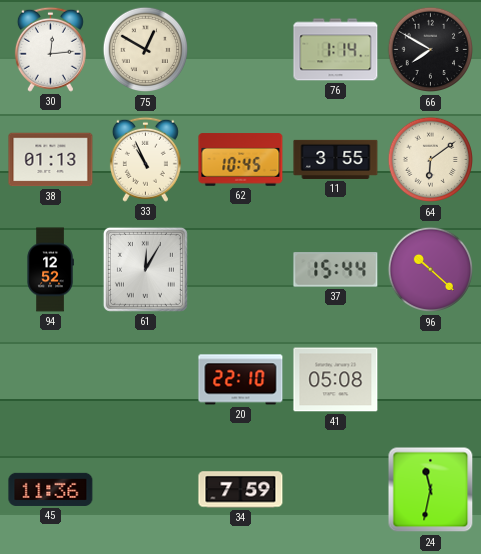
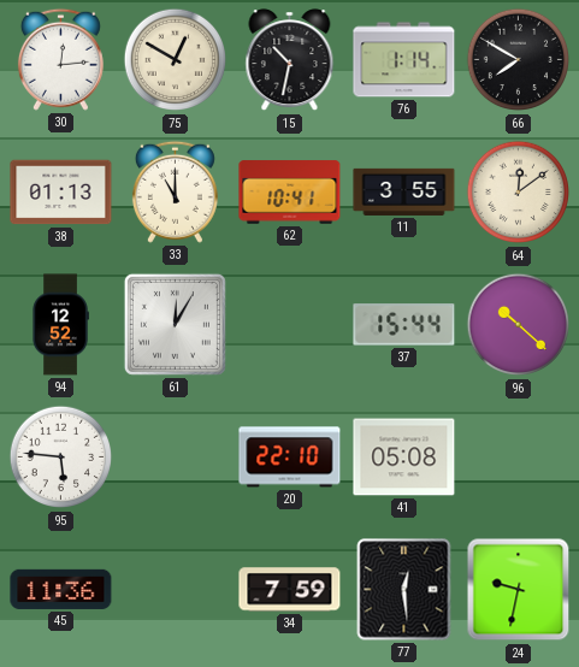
15: none -> 10:32
33: 10:56 -> 11:00
62: 10:45 -> 10:41
64: 6:09 -> 12:09
95: none -> 5:46
77: none -> 12:29
24: 11:32 -> 9:32
